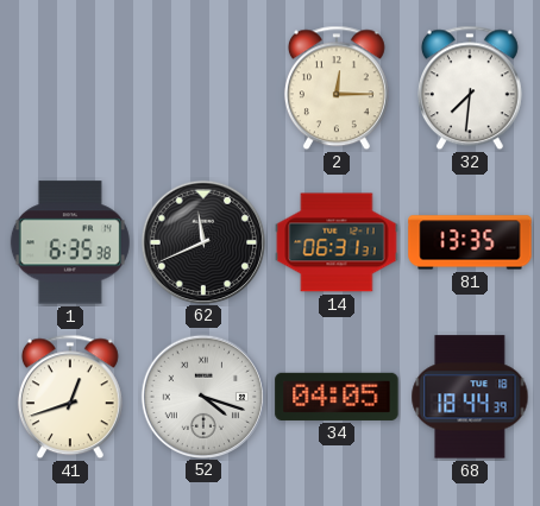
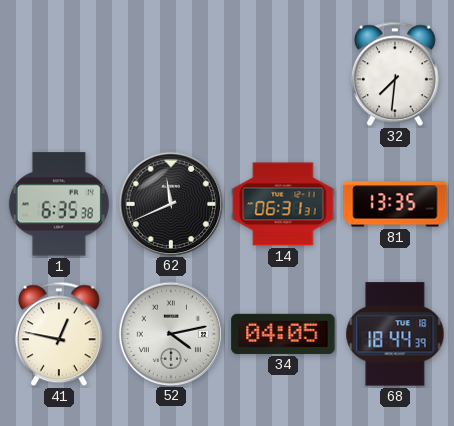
2: 12:15 -> none
41: 12:42 -> 12:47
52: 4:18 -> 4:13
